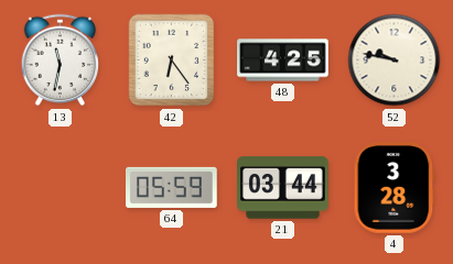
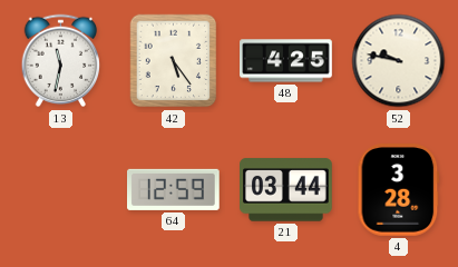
42: 6:24 -> 5:24
64: 05:59 -> 12:59
